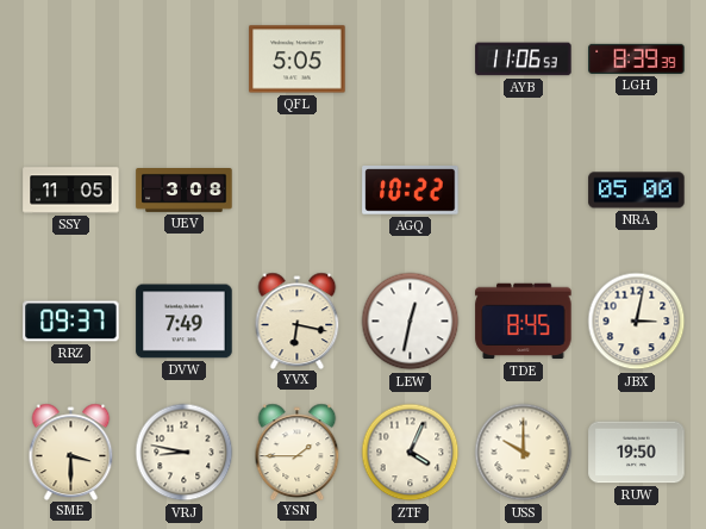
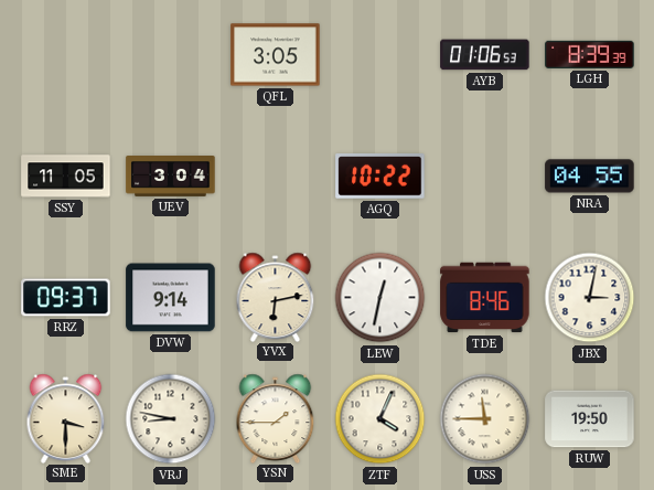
QFL: 5:05 -> 3:05
AYB: 11:06 -> 01:06
UEV: 3:08 -> 3:04
NRA: 05:00 -> 04:55
DVW: 7:49 -> 9:14
YVX: 6:17 -> 6:13
TDE: 8:45 -> 8:46
USS: 10:00 -> 11:45
